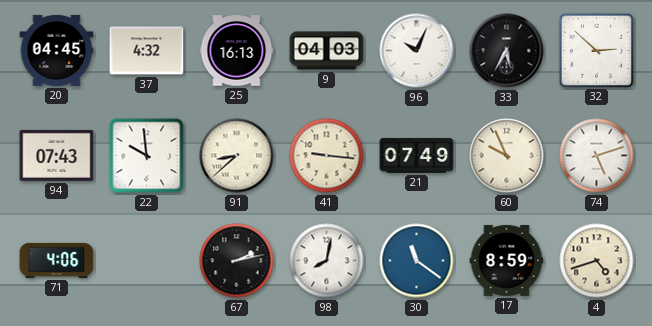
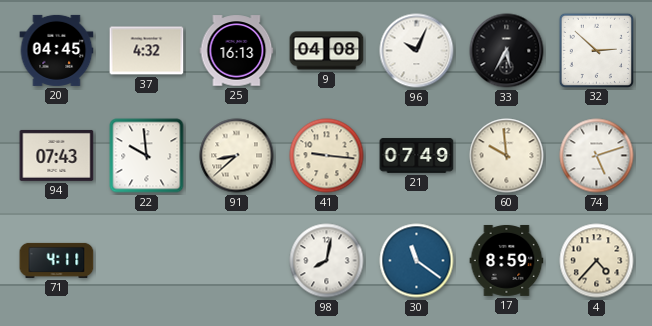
9: 04:03 -> 04:08
60: 9:56 -> 9:59
71: 4:06 -> 4:11
67: 2:13 -> none
4: 4:42 -> 4:37
